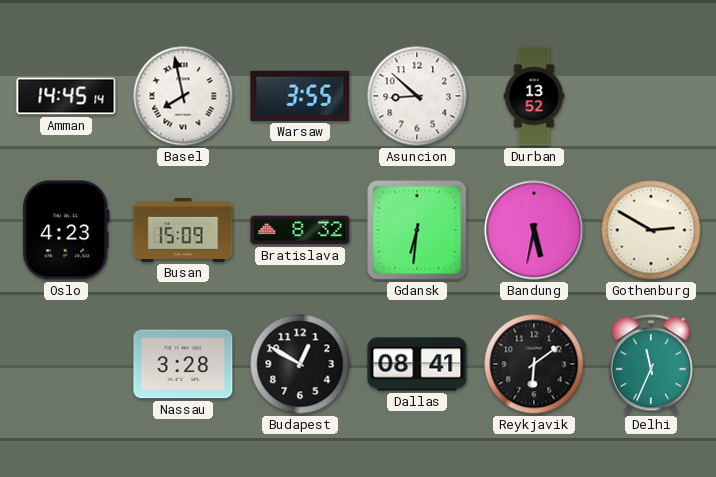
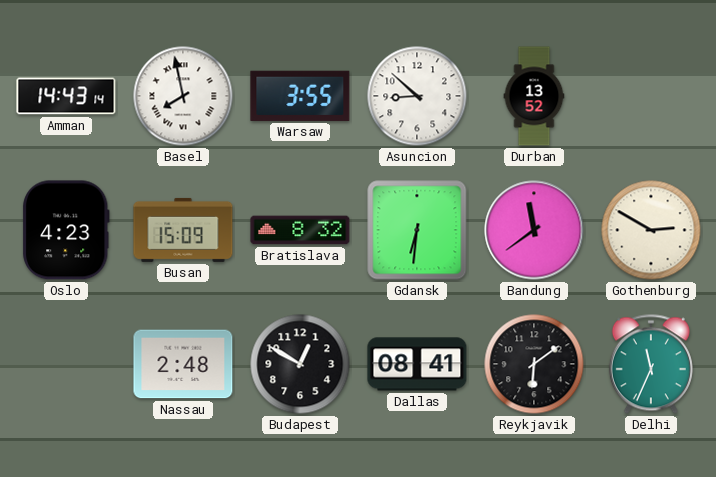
Amman: 14:45 -> 14:43
Bandung: 5:32 -> 11:39
Nassau: 3:28 -> 2:48
